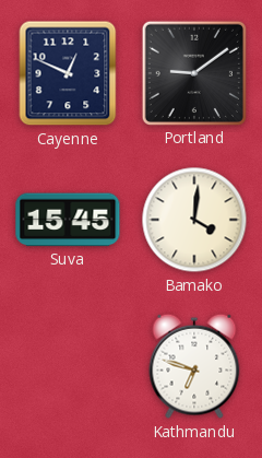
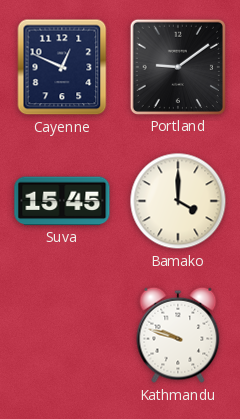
Bamako: 4:01 -> 4:00
Kathmandu: 6:48 -> 9:48
